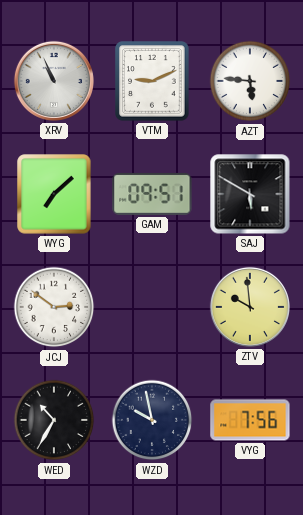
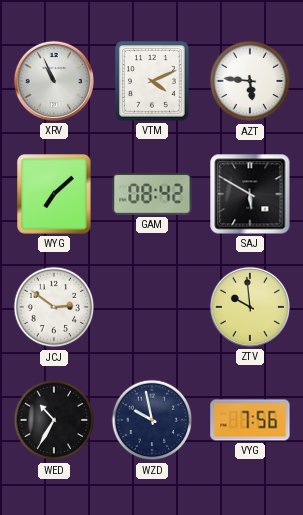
VTM: 9:11 -> 4:11
GAM: 09:51 -> 08:42
